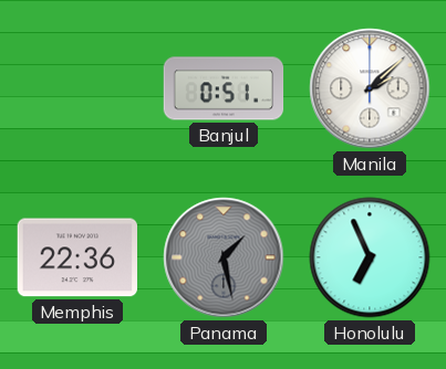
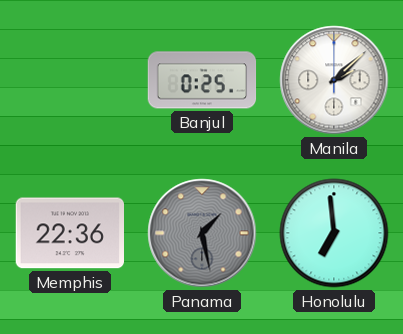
Banjul: 0:51 -> 0:25
Honolulu: 6:56 -> 6:59
